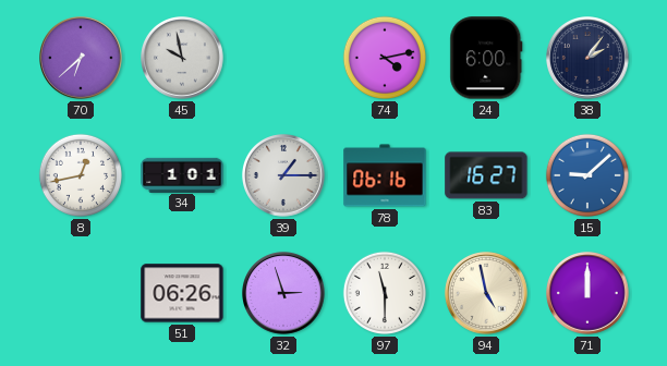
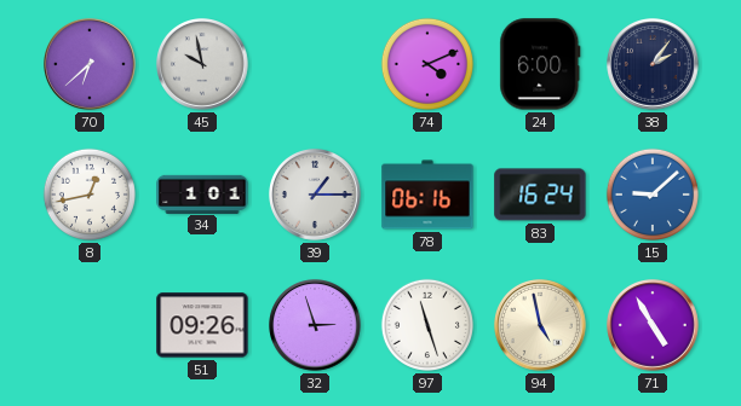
74: 4:13 -> 4:11
83: 16:27 -> 16:24
51: 06:26 -> 09:26
97: 11:30 -> 11:27
71: 12:00 -> 4:55
